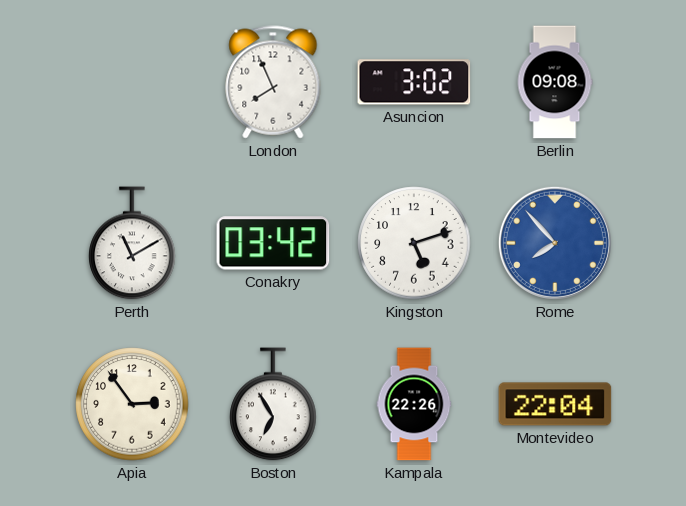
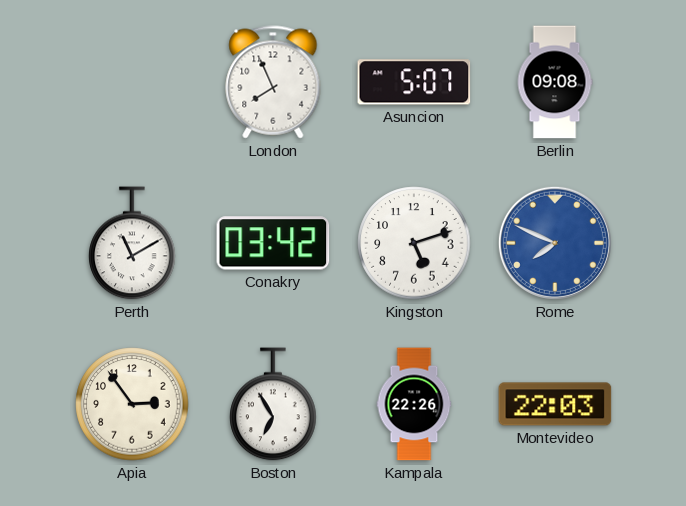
Asuncion: 3:02 -> 5:07
Rome: 7:53 -> 7:49
Montevideo: 22:04 -> 22:03
